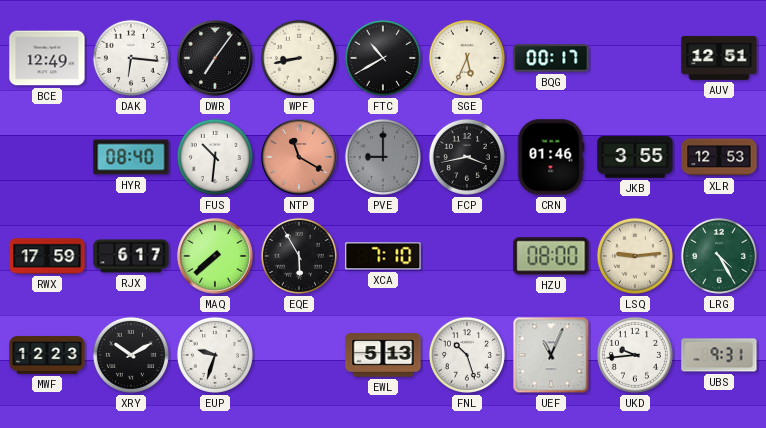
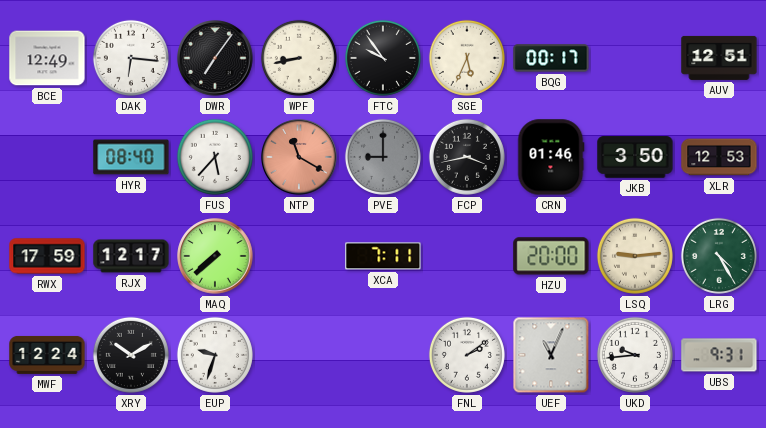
FTC: 10:40 -> 9:54
FUS: 10:31 -> 5:37
JKB: 3:55 -> 3:50
RJX: 6:17 -> 12:17
EQE: 5:55 -> none
XCA: 7:10 -> 7:11
HZU: 08:00 -> 20:00
MWF: 12:23 -> 12:24
EWL: 5:13 -> none
FNL: 10:27 -> 2:09
